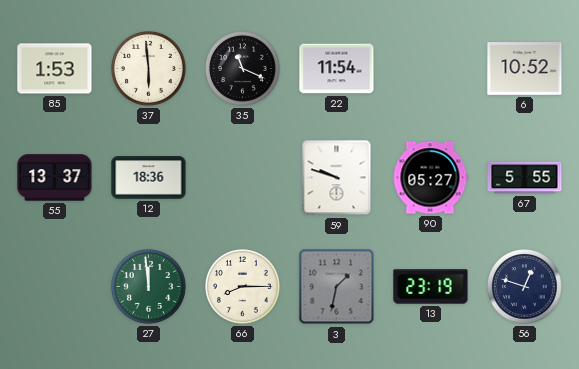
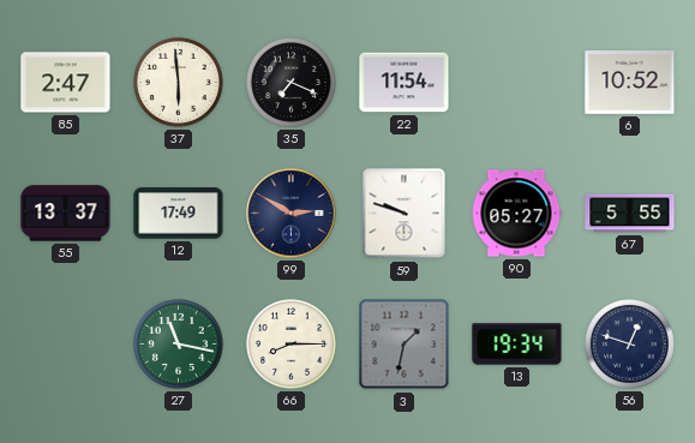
85: 1:53 -> 2:47
35: 11:19 -> 7:19
12: 18:36 -> 17:49
99: none -> 2:50
27: 11:59 -> 11:17
13: 23:19 -> 19:34
